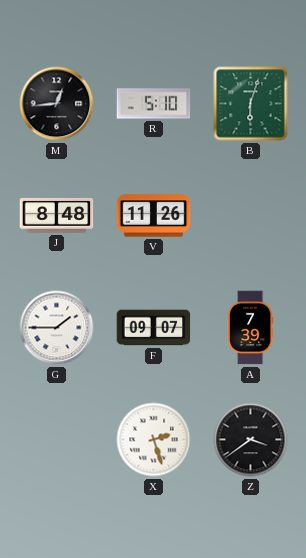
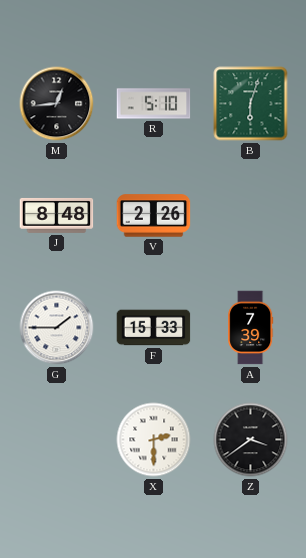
V: 11:26 -> 2:26
F: 09:07 -> 15:33
X: 2:27 -> 2:30
